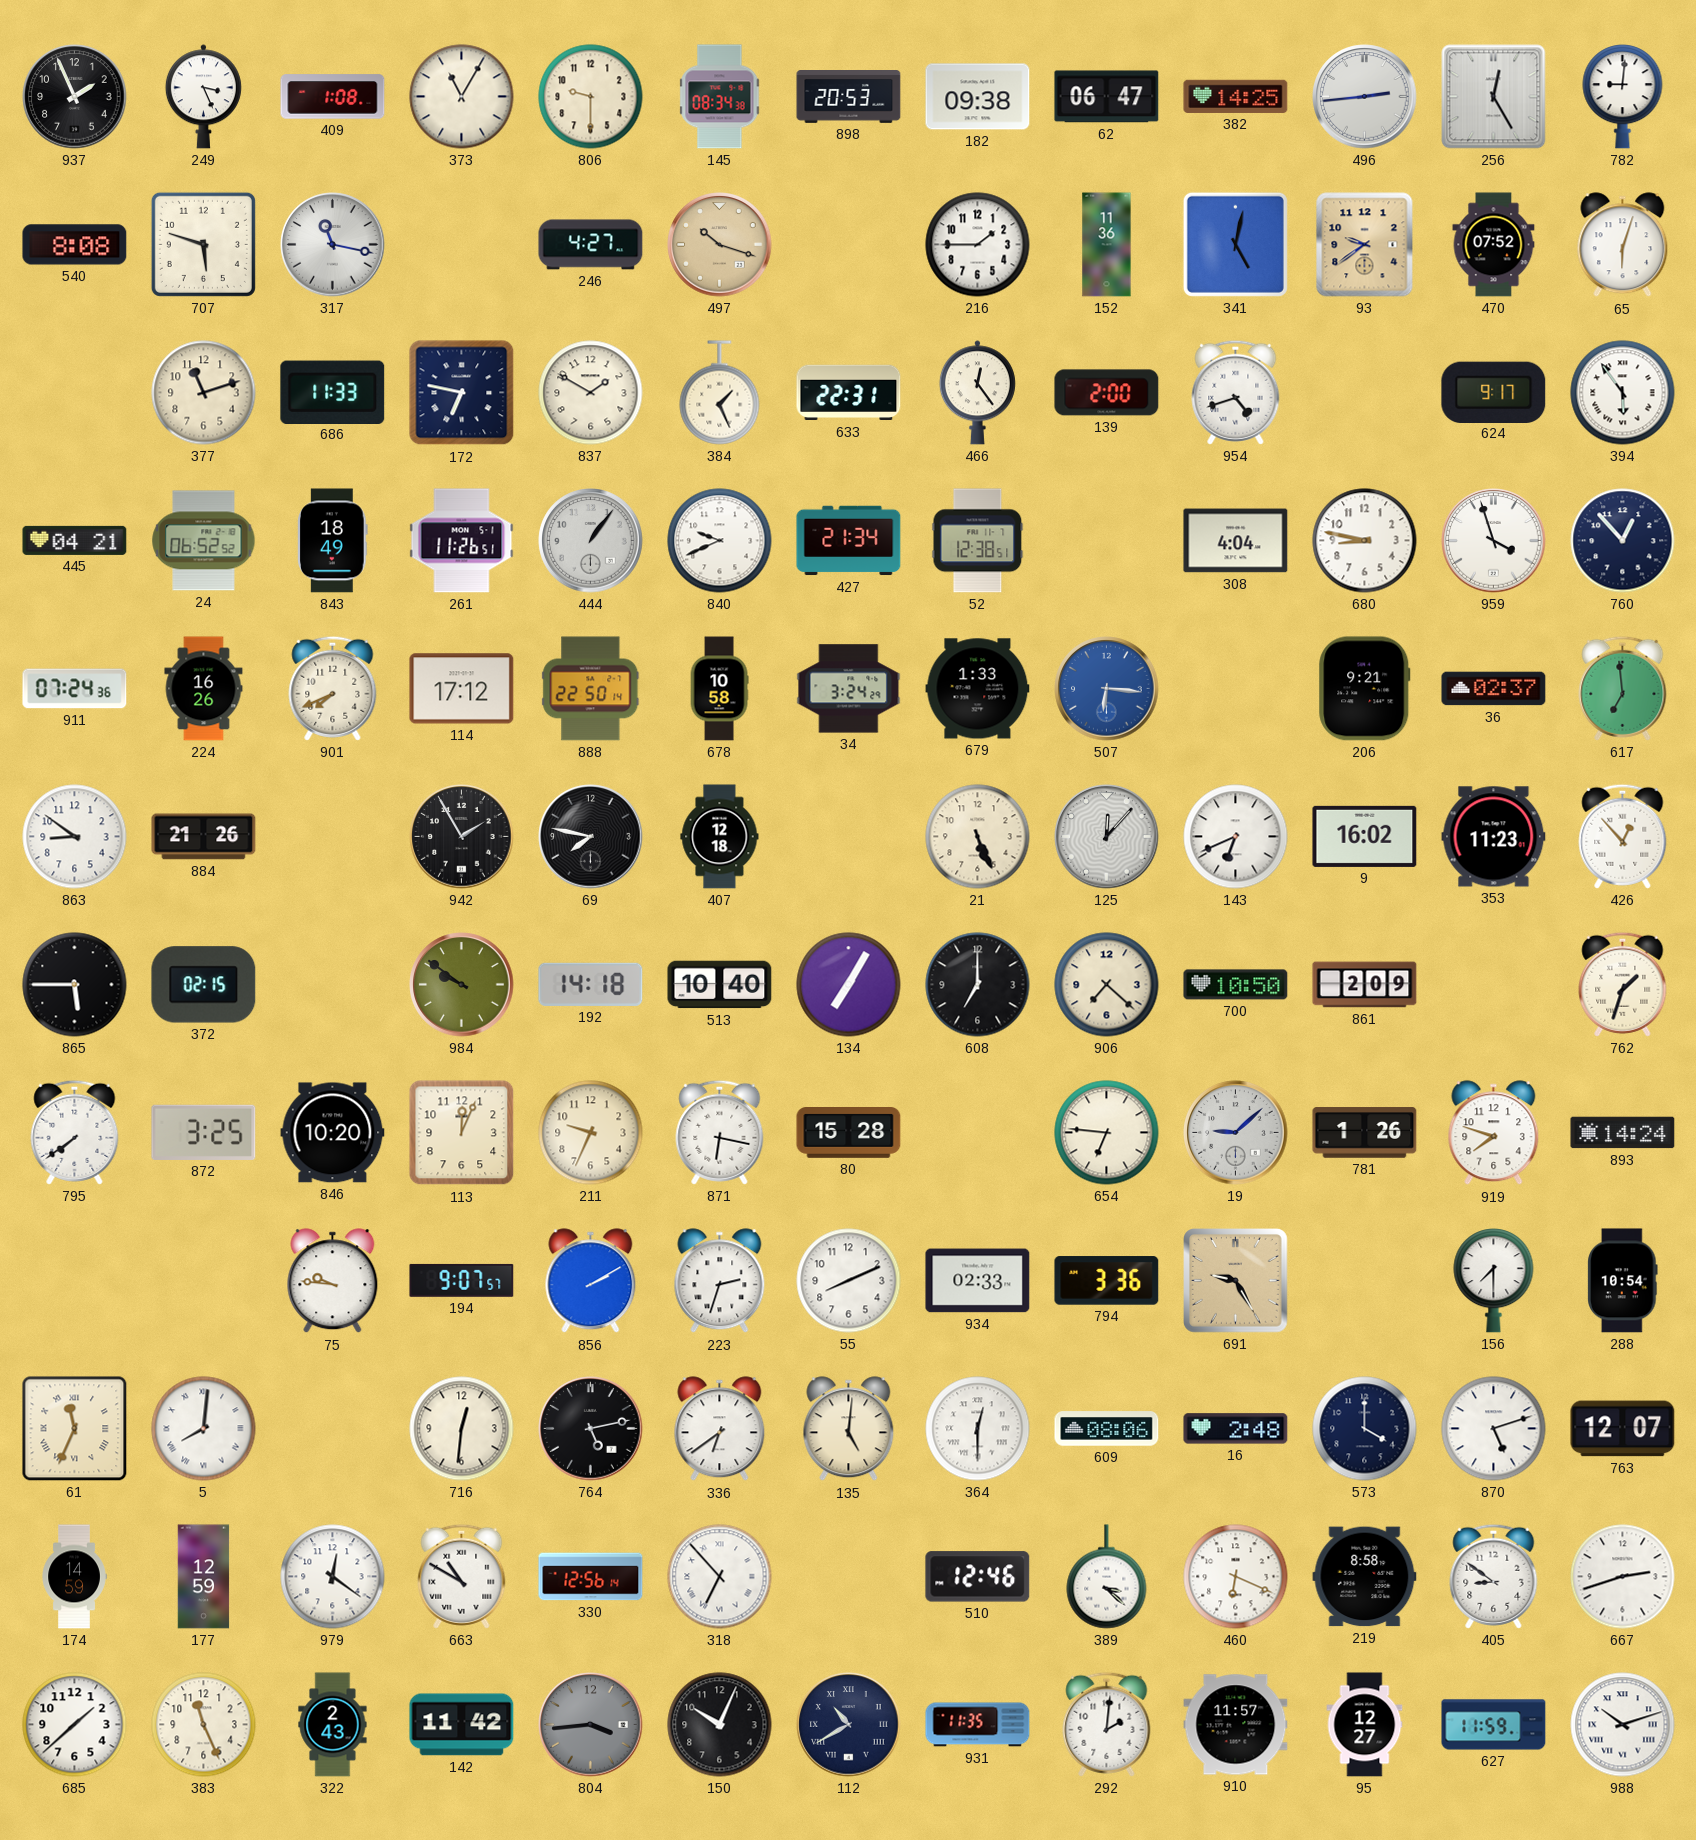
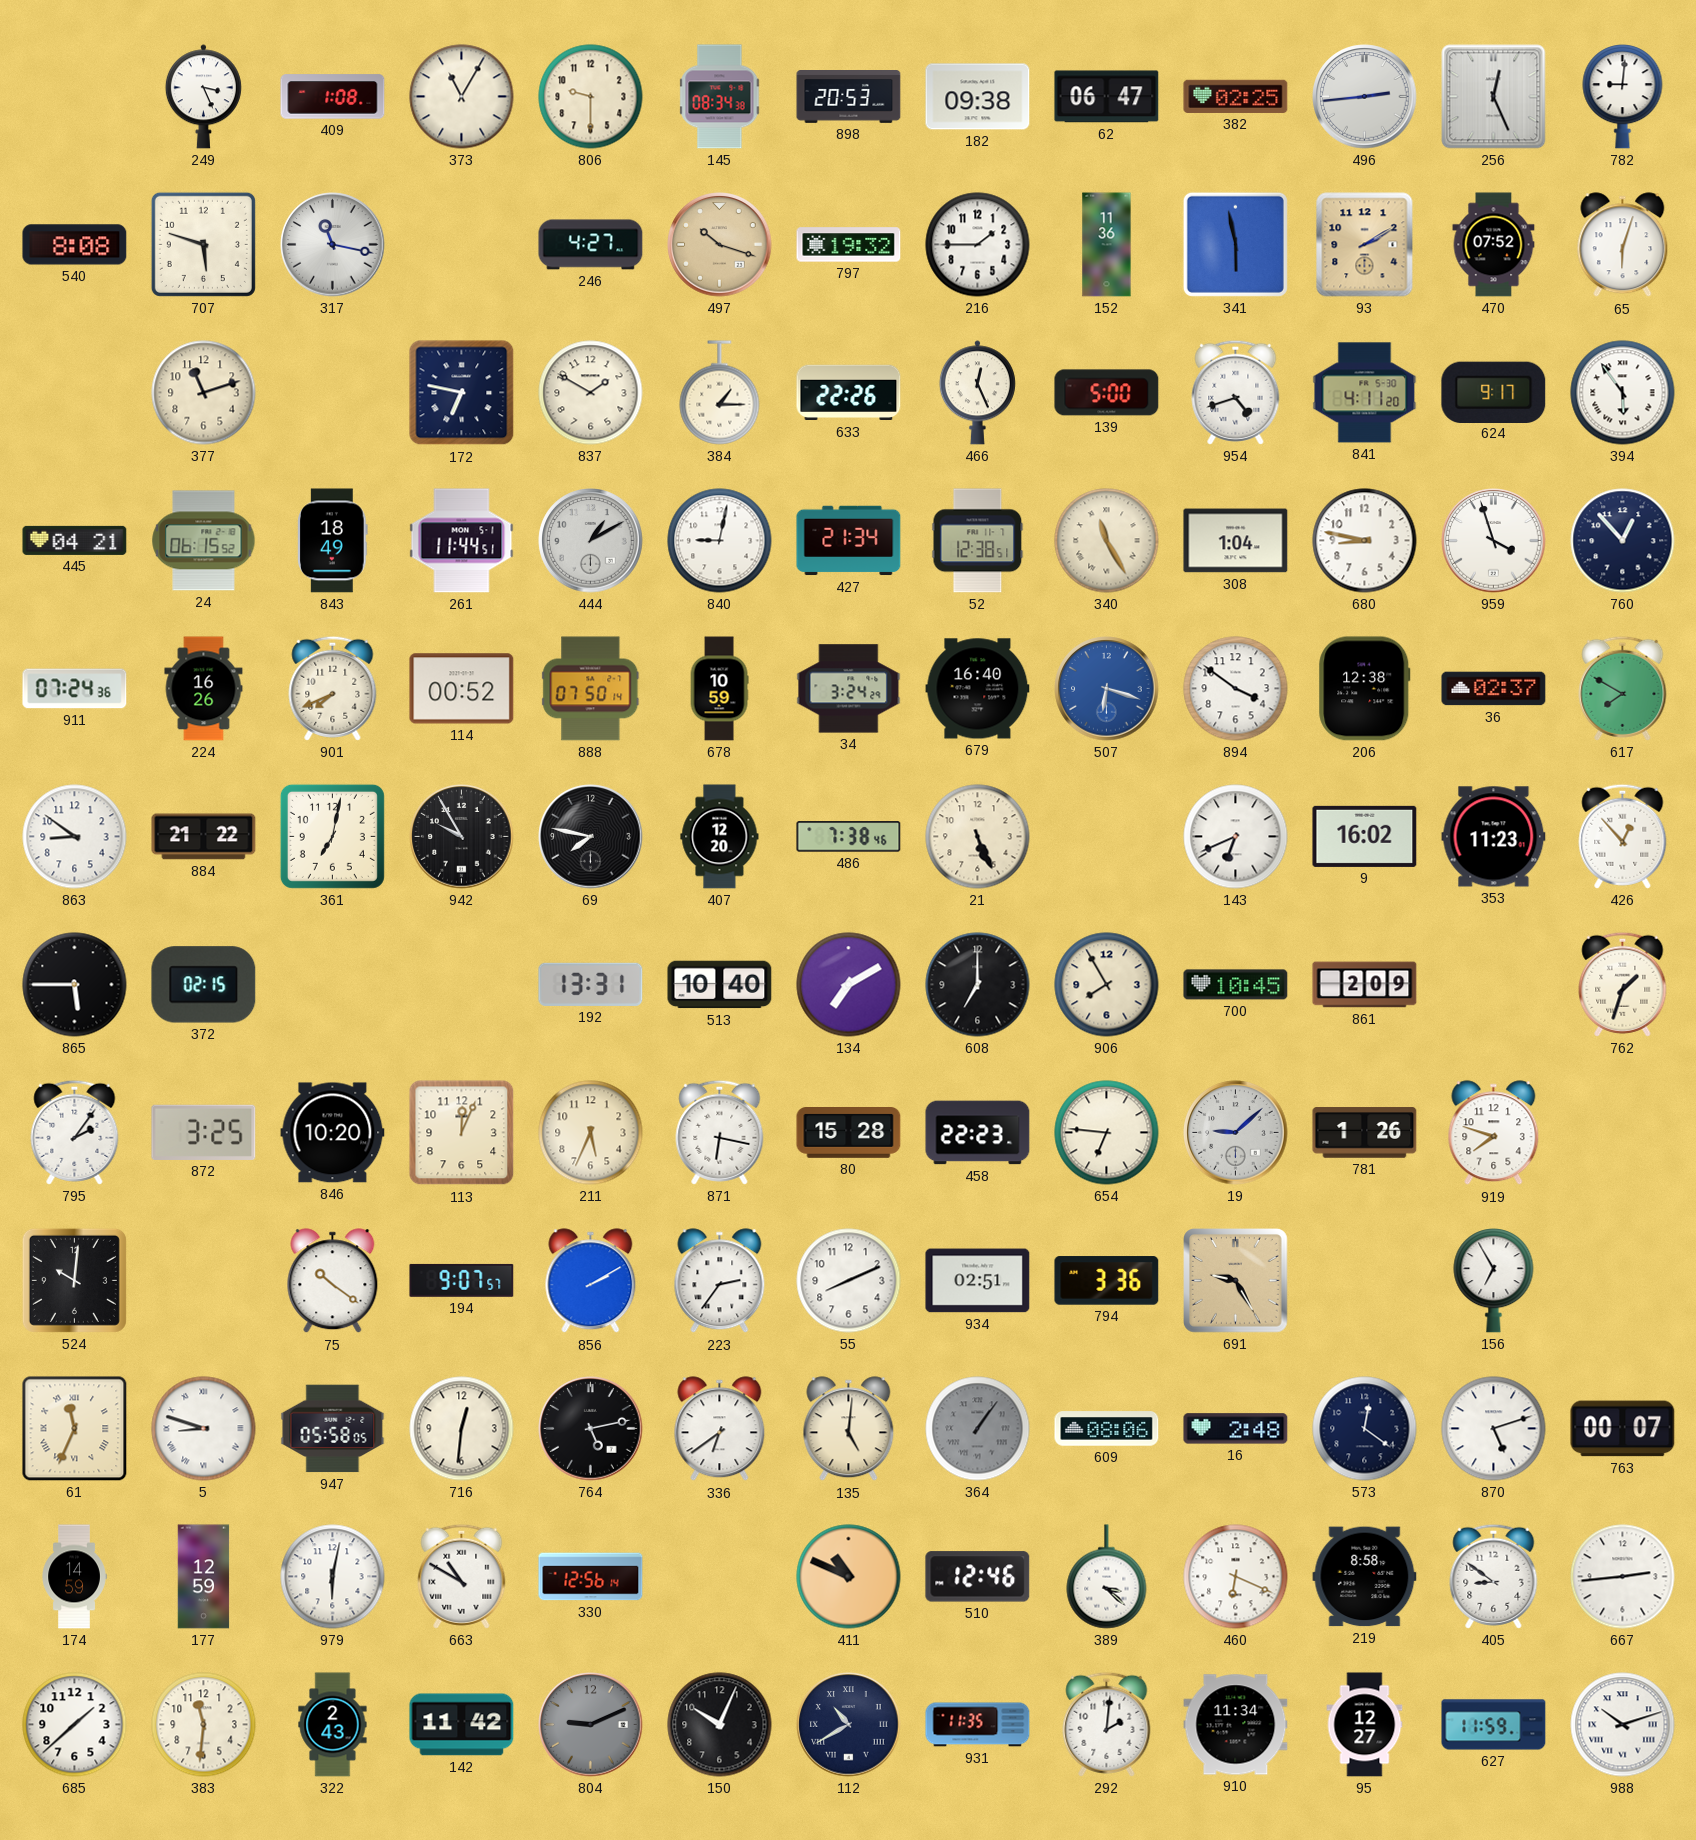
937: 1:56 -> none
382: 14:25 -> 02:25
256: 12:25 -> 12:26
797: none -> 19:32
341: 5:02 -> 5:58
93: 9:39 -> 2:10
686: 11:33 -> none
384: 1:26 -> 1:15
633: 22:31 -> 22:26
466: 12:24 -> 12:26
139: 2:00 -> 5:00
841: none -> 4:11
24: 06:52 -> 06:15
261: 11:26 -> 11:44
444: 1:06 -> 1:10
840: 9:41 -> 9:02
340: none -> 11:25
308: 4:04 -> 1:04
114: 17:12 -> 00:52
888: 22:50 -> 07:50
678: 10:58 -> 10:59
679: 1:33 -> 16:40
507: 6:16 -> 6:18
894: none -> 3:51
206: 9:21 -> 12:38
617: 6:59 -> 7:50
884: 21:26 -> 21:22
361: none -> 7:02
942: 1:55 -> 9:55
407: 12:18 -> 12:20
486: none -> 7:38
125: 12:07 -> none
984: 9:51 -> none
192: 14:18 -> 13:31
134: 7:05 -> 7:10
906: 7:22 -> 7:55
700: 10:50 -> 10:45
795: 7:39 -> 2:06
211: 9:34 -> 5:34
458: none -> 22:23
893: 14:24 -> none
524: none -> 10:01
75: 9:46 -> 10:21
223: 2:33 -> 2:36
934: 02:33 -> 02:51
156: 7:30 -> 6:55
288: 10:54 -> none
5: 8:01 -> 8:48
947: none -> 05:58
364: 12:30 -> 1:06
364 dial: white -> grey
573: 4:00 -> 12:21
763: 12:07 -> 00:07
979: 12:21 -> 6:02
318: 6:53 -> none
411: none -> 10:49
667: 2:42 -> 2:44
383: 11:26 -> 11:31
804: 3:44 -> 9:11
910: 11:57 -> 11:34
